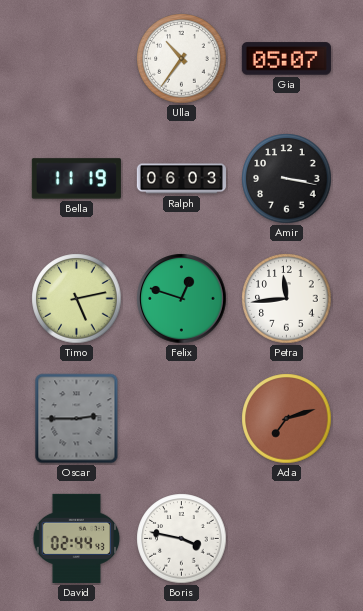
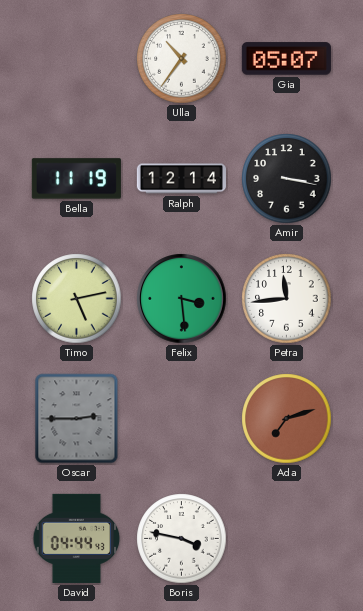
Ralph: 06:03 -> 12:14
Felix: 12:48 -> 3:29
David: 02:44 -> 04:44
